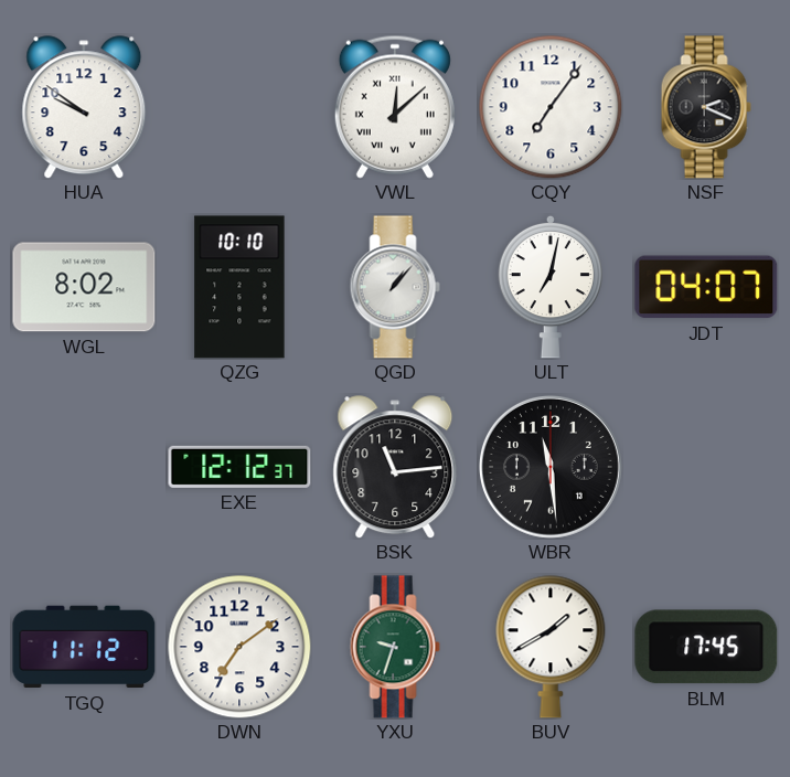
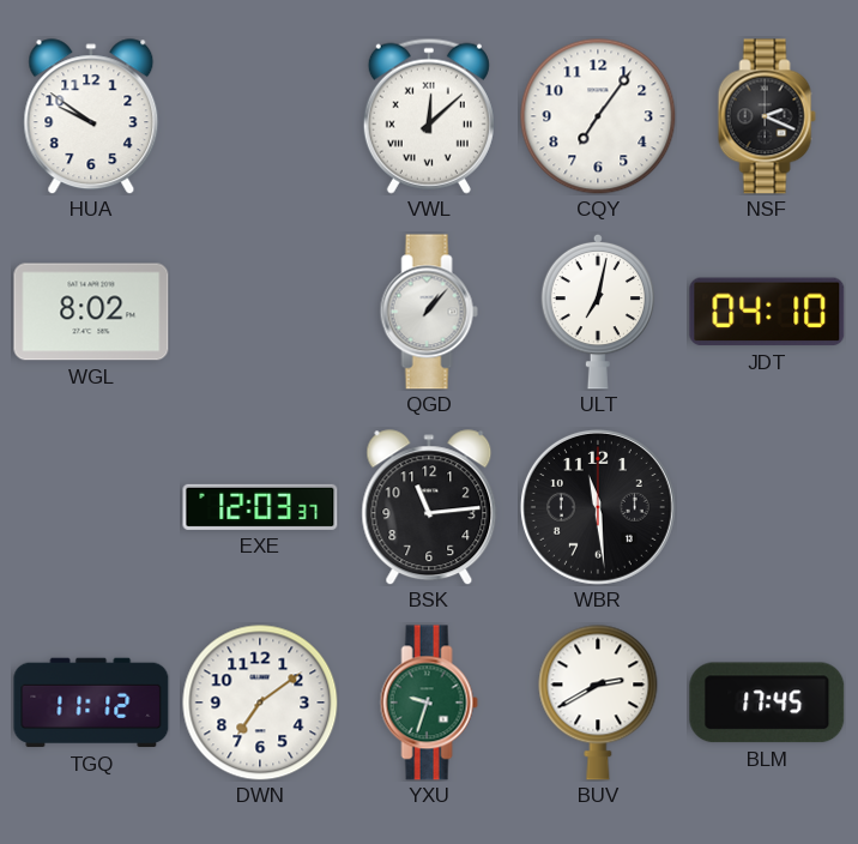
QZG: 10:10 -> none
JDT: 04:07 -> 04:10
EXE: 12:12 -> 12:03
BUV: 1:40 -> 2:40
